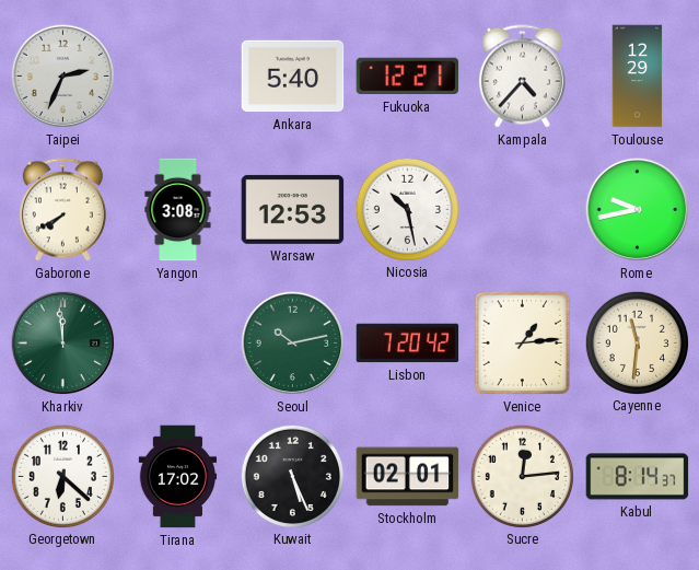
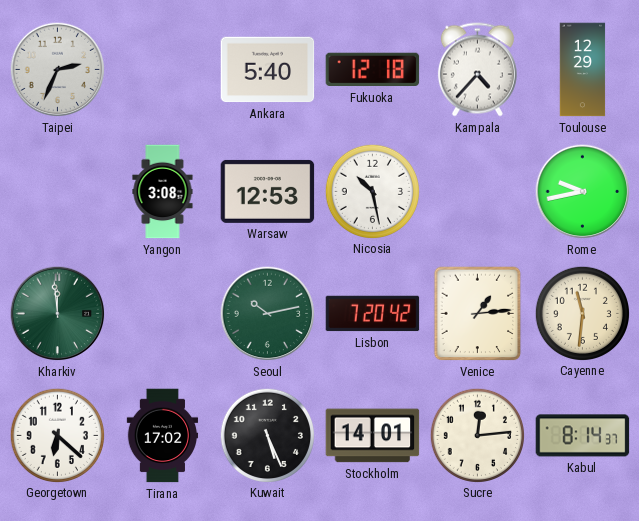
Fukuoka: 12:21 -> 12:18
Gaborone: 7:40 -> none
Stockholm: 02:01 -> 14:01
